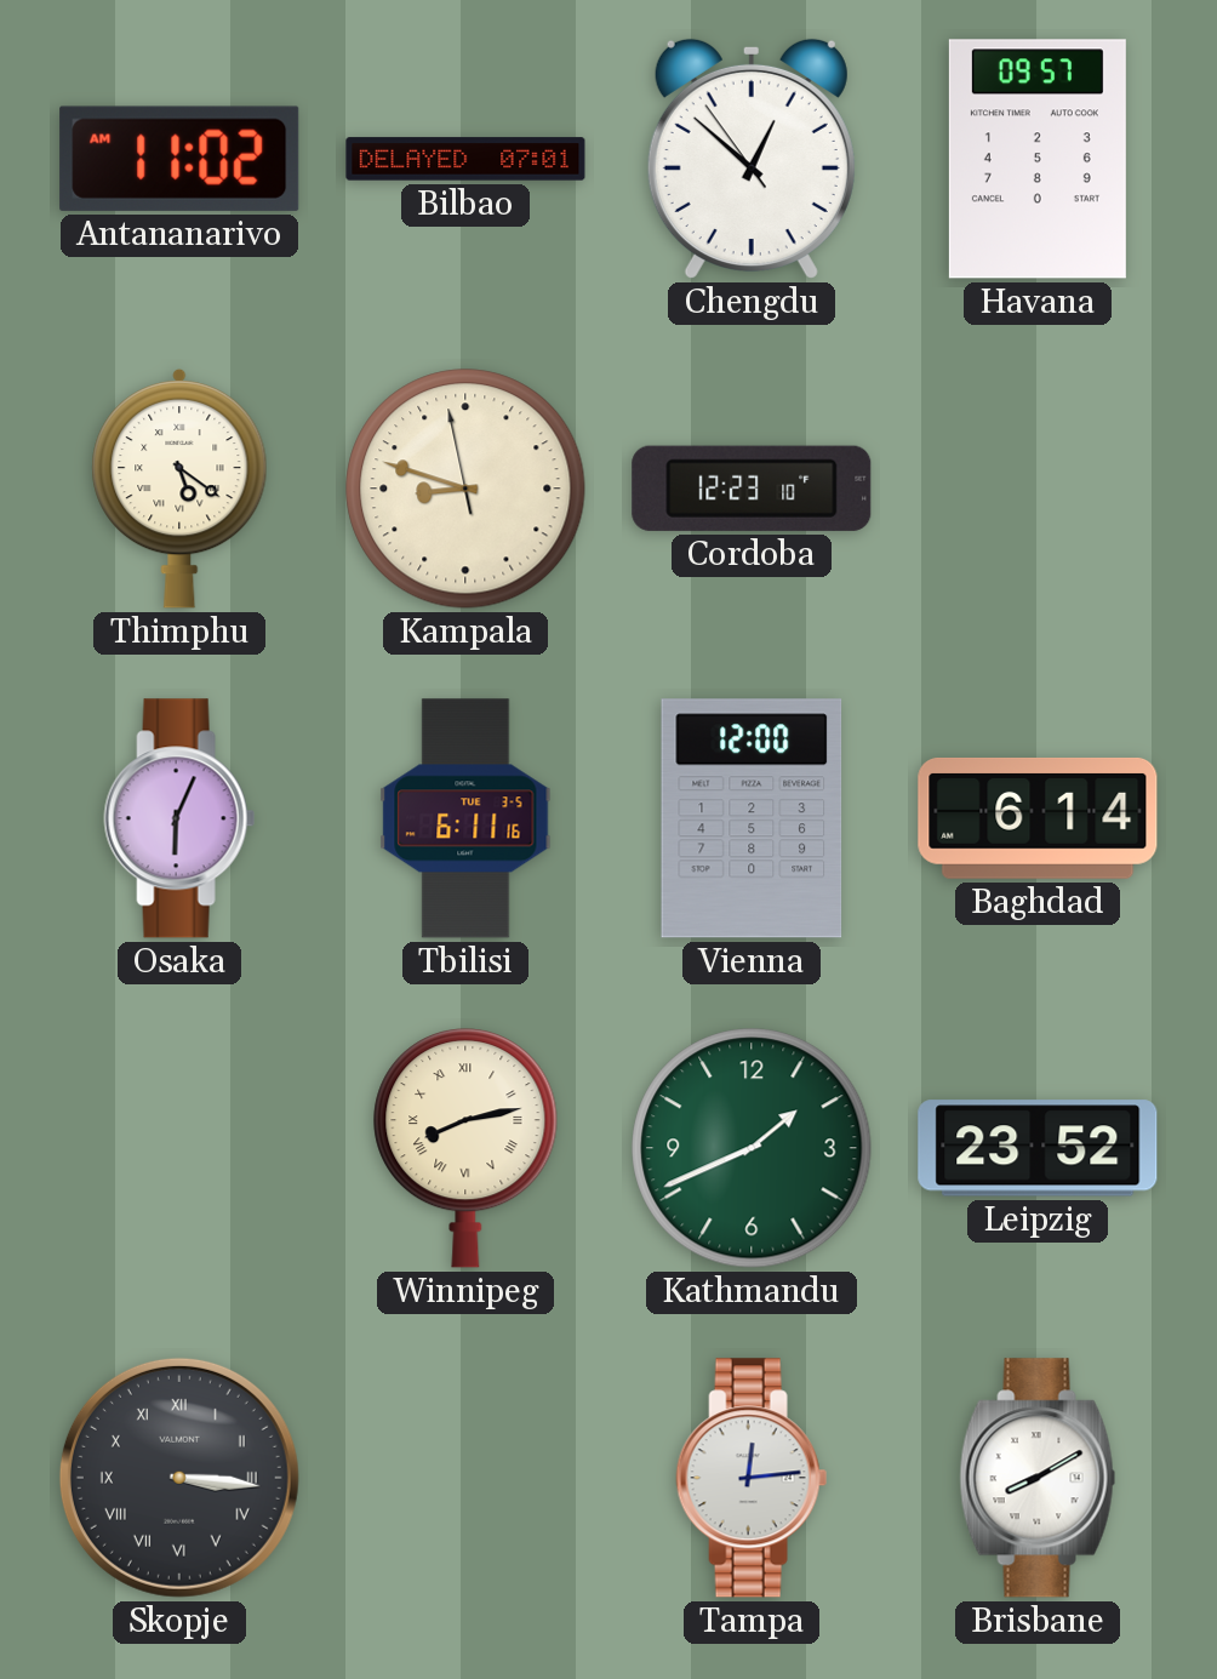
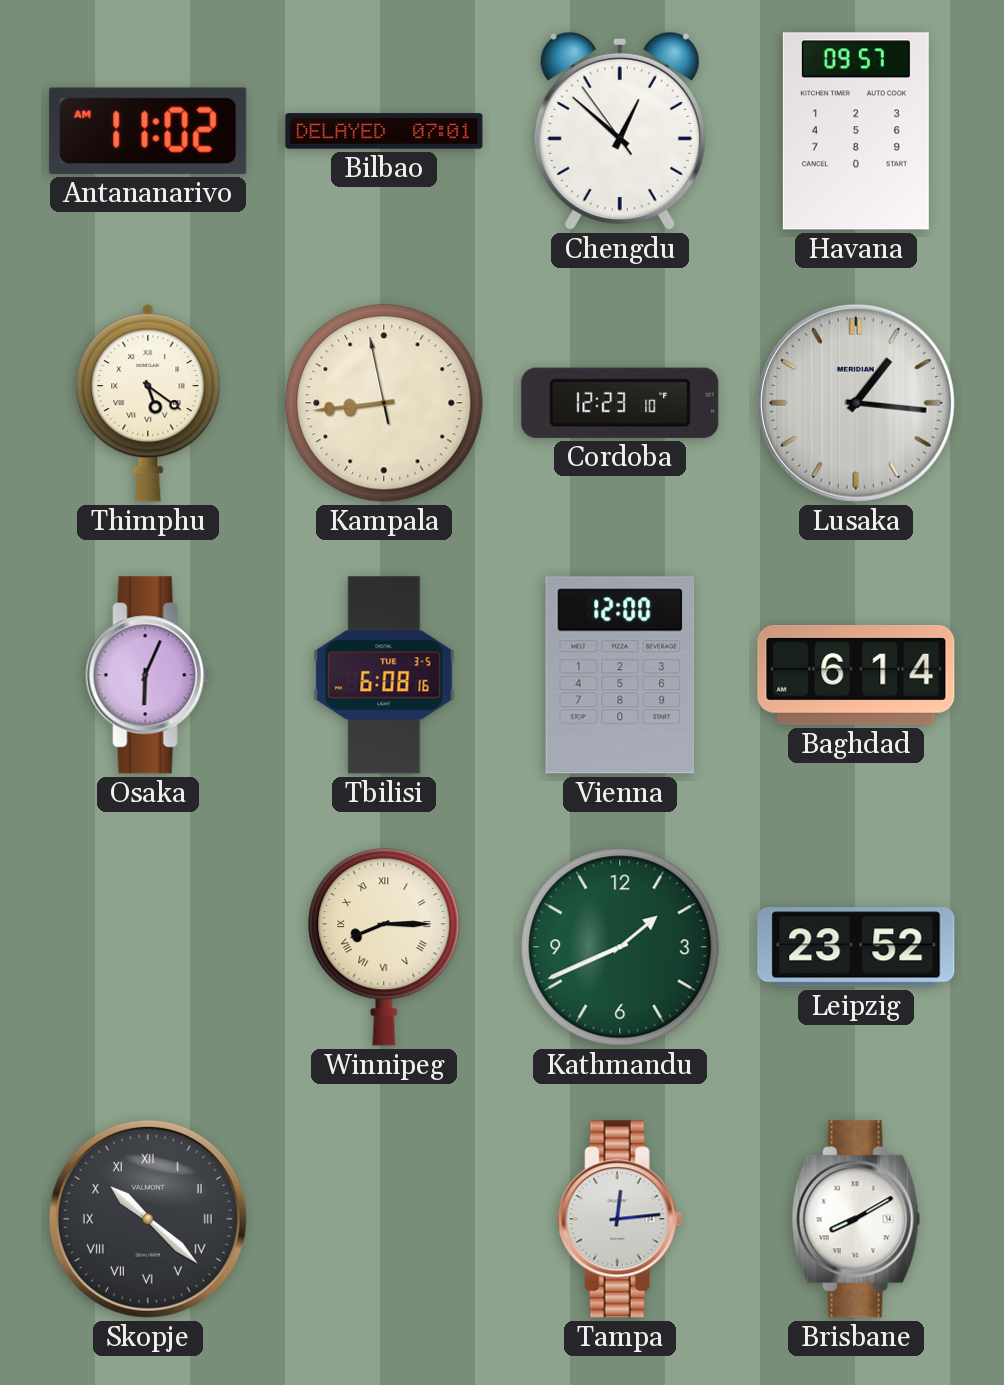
Kampala: 8:47 -> 8:43
Lusaka: none -> 1:16
Tbilisi: 6:11 -> 6:08
Winnipeg: 8:13 -> 8:15
Skopje: 3:16 -> 10:22
